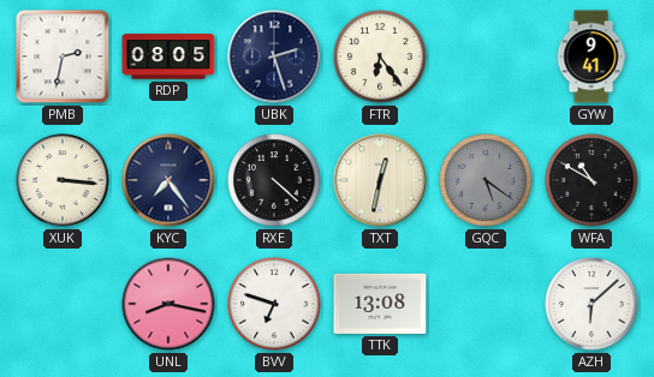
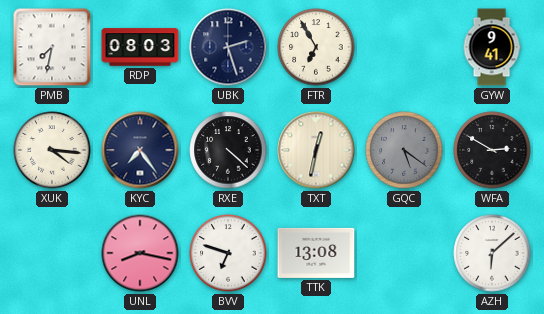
PMB: 2:32 -> 7:32
RDP: 08:05 -> 08:03
FTR: 6:24 -> 6:55
XUK: 3:16 -> 4:16
WFA: 10:50 -> 2:50
